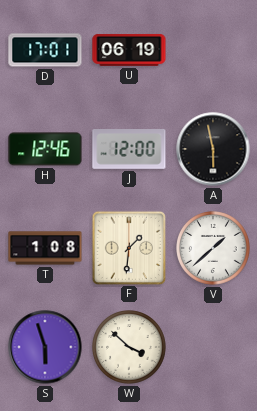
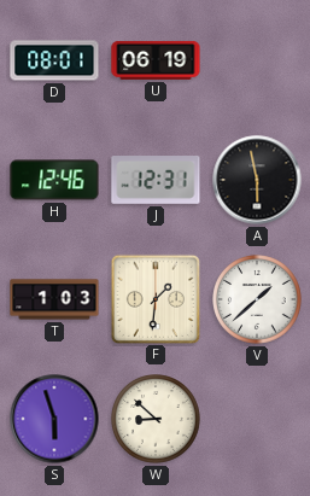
D: 17:01 -> 08:01
J: 12:00 -> 12:31
T: 1:08 -> 1:03
W: 3:52 -> 8:52
